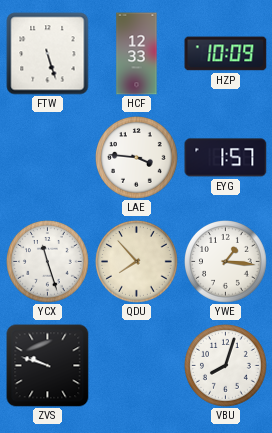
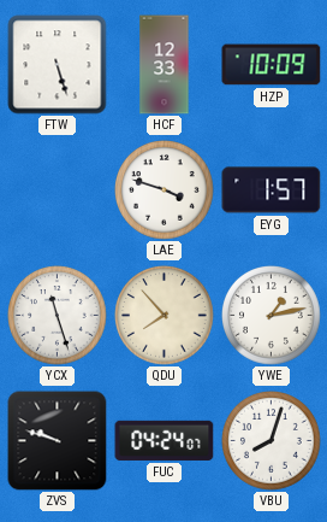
LAE: 3:46 -> 3:48
YWE: 1:16 -> 1:13
FUC: none -> 04:24
